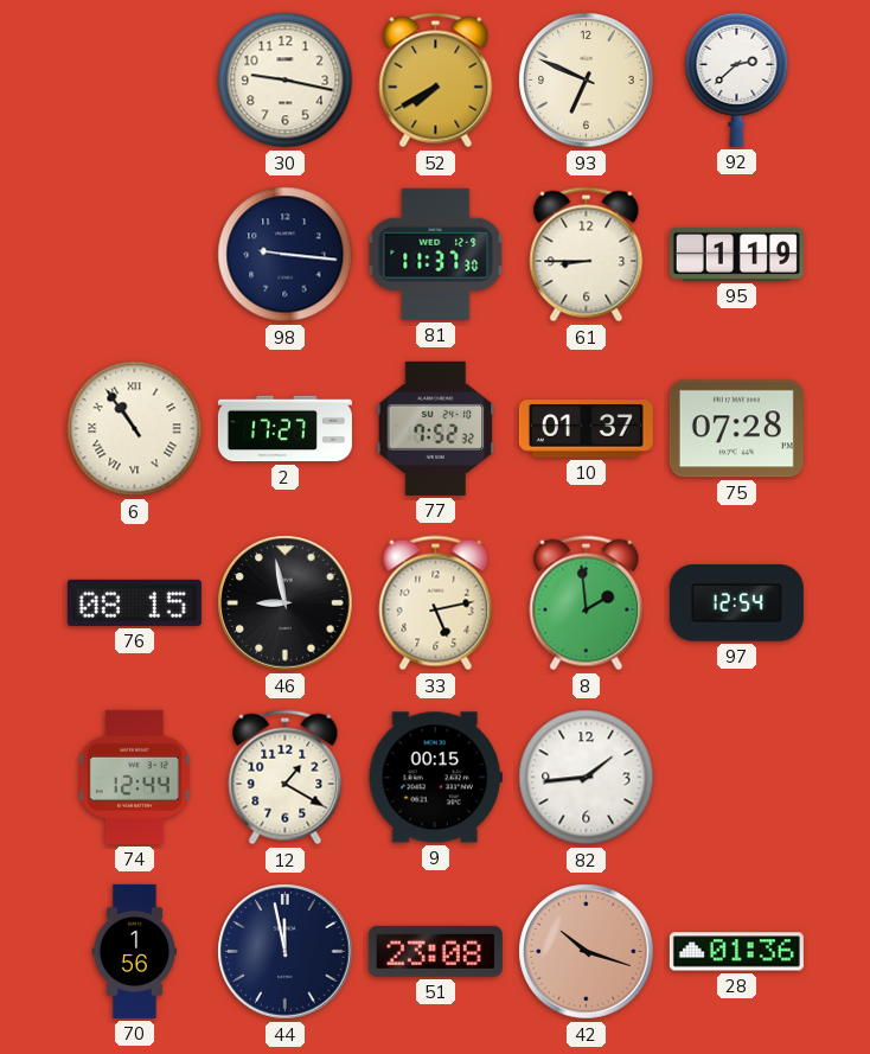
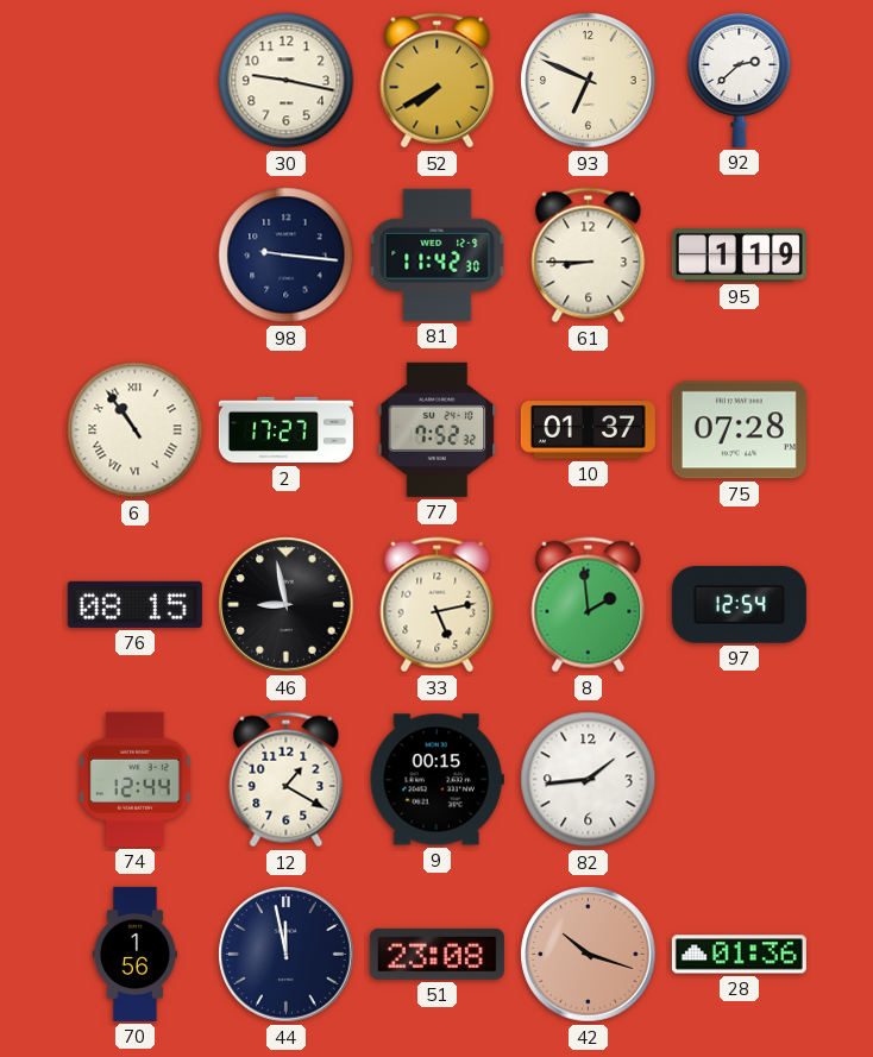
81: 11:37 -> 11:42
